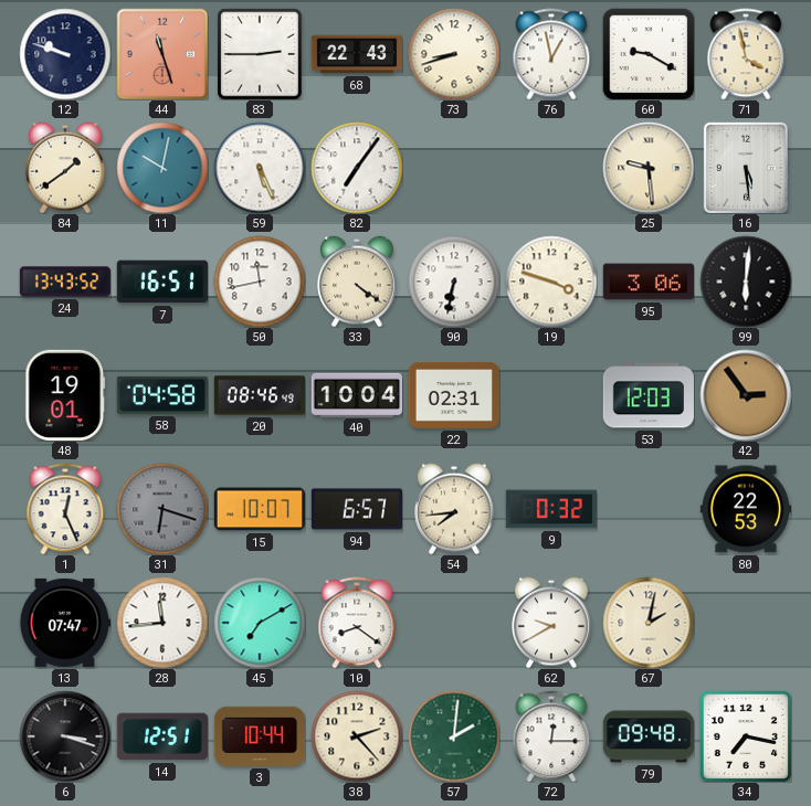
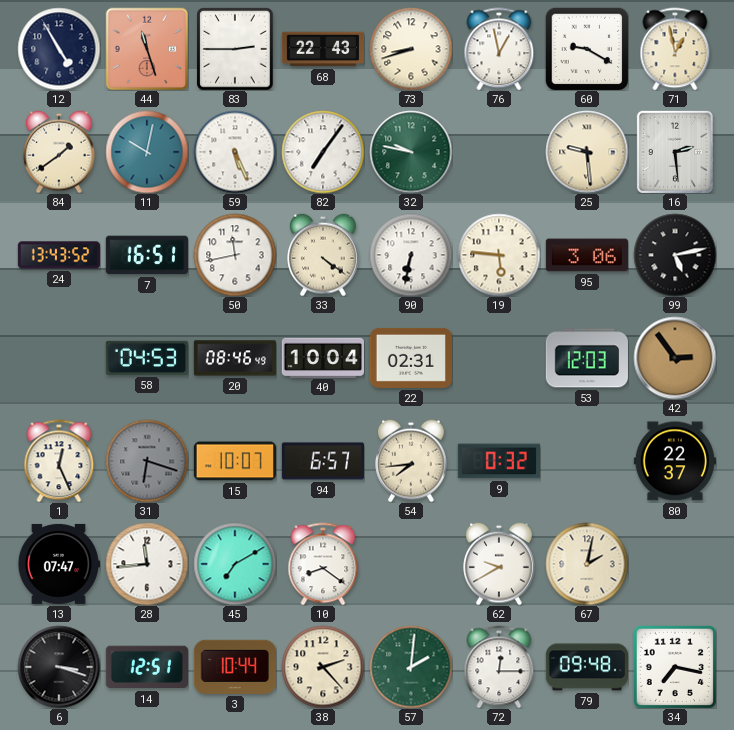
12: 9:48 -> 4:55
71: 3:58 -> 12:58
32: none -> 9:47
16: 5:29 -> 2:29
19: 3:48 -> 5:46
99: 6:01 -> 5:13
48: 19:01 -> none
58: 04:58 -> 04:53
80: 22:53 -> 22:37
